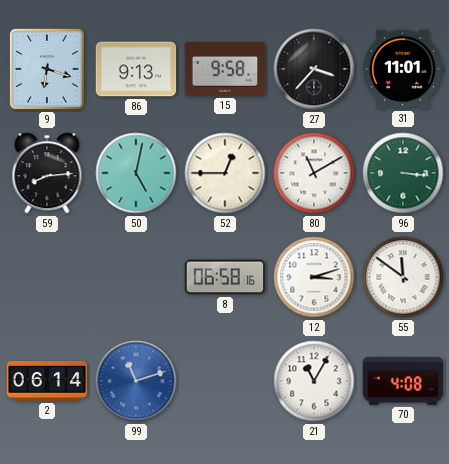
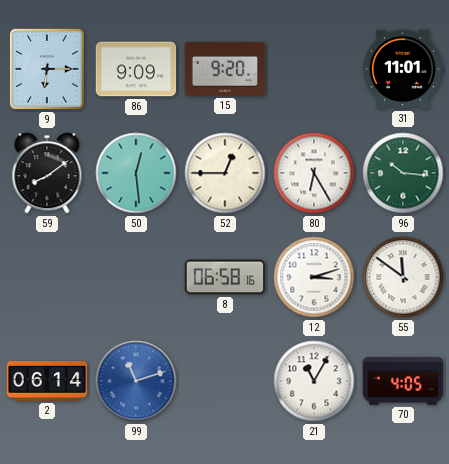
9: 6:18 -> 6:15
86: 9:13 -> 9:09
15: 9:58 -> 9:20
27: 3:37 -> none
59: 8:14 -> 8:09
50: 5:02 -> 12:29
80: 11:10 -> 6:25
96: 3:16 -> 10:16
70: 4:08 -> 4:05
